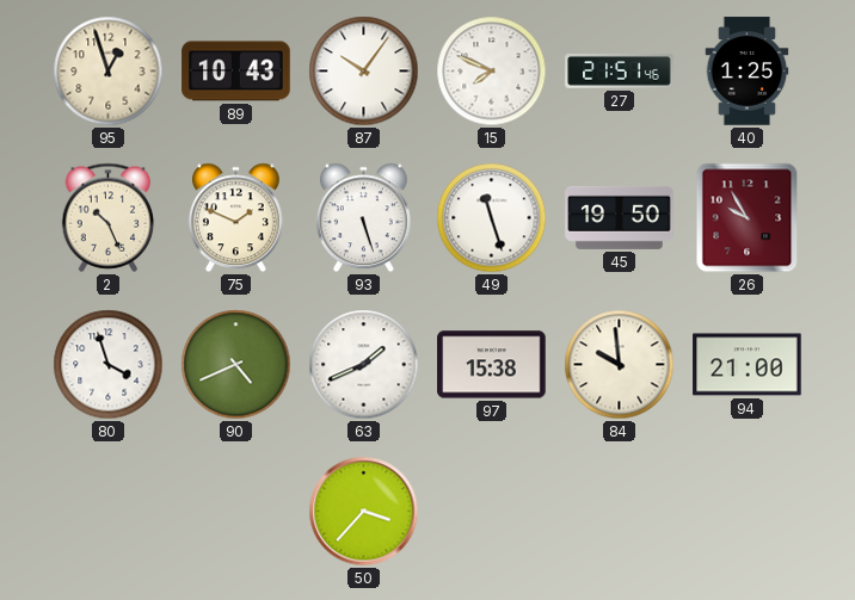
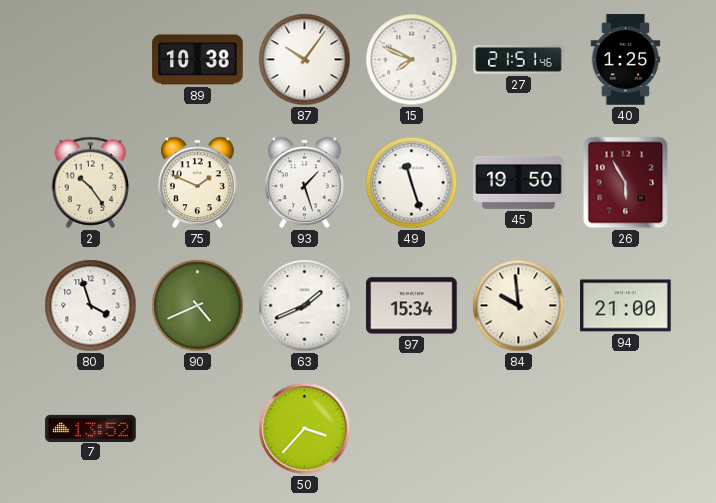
95: 12:57 -> none
89: 10:43 -> 10:38
2: 10:26 -> 10:24
93: 5:27 -> 1:27
26: 9:55 -> 5:55
97: 15:38 -> 15:34
7: none -> 13:52
